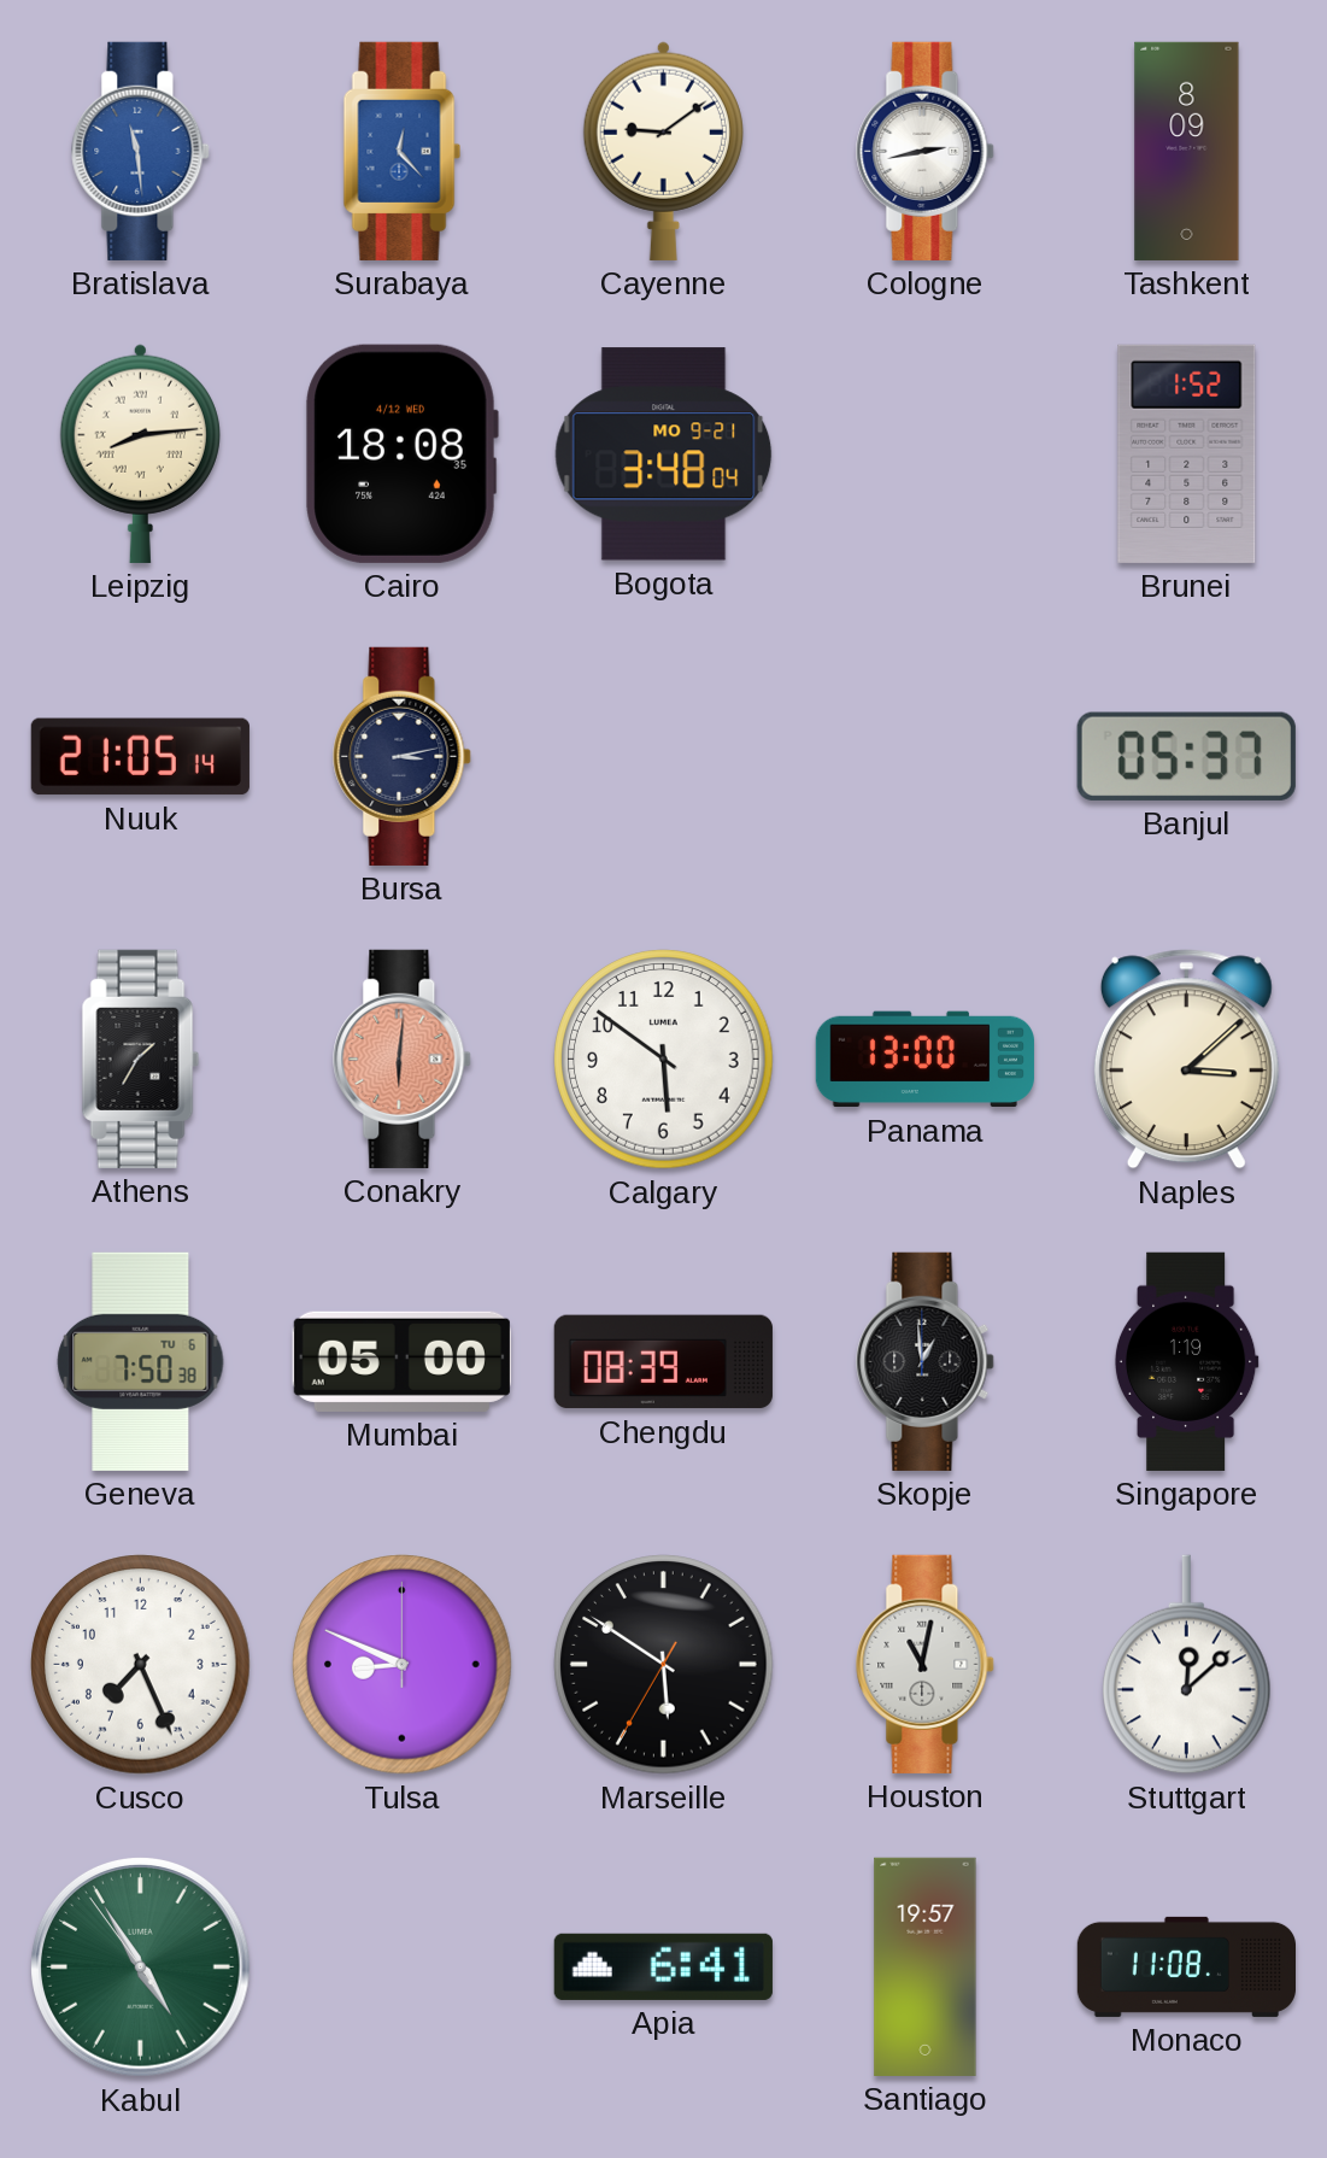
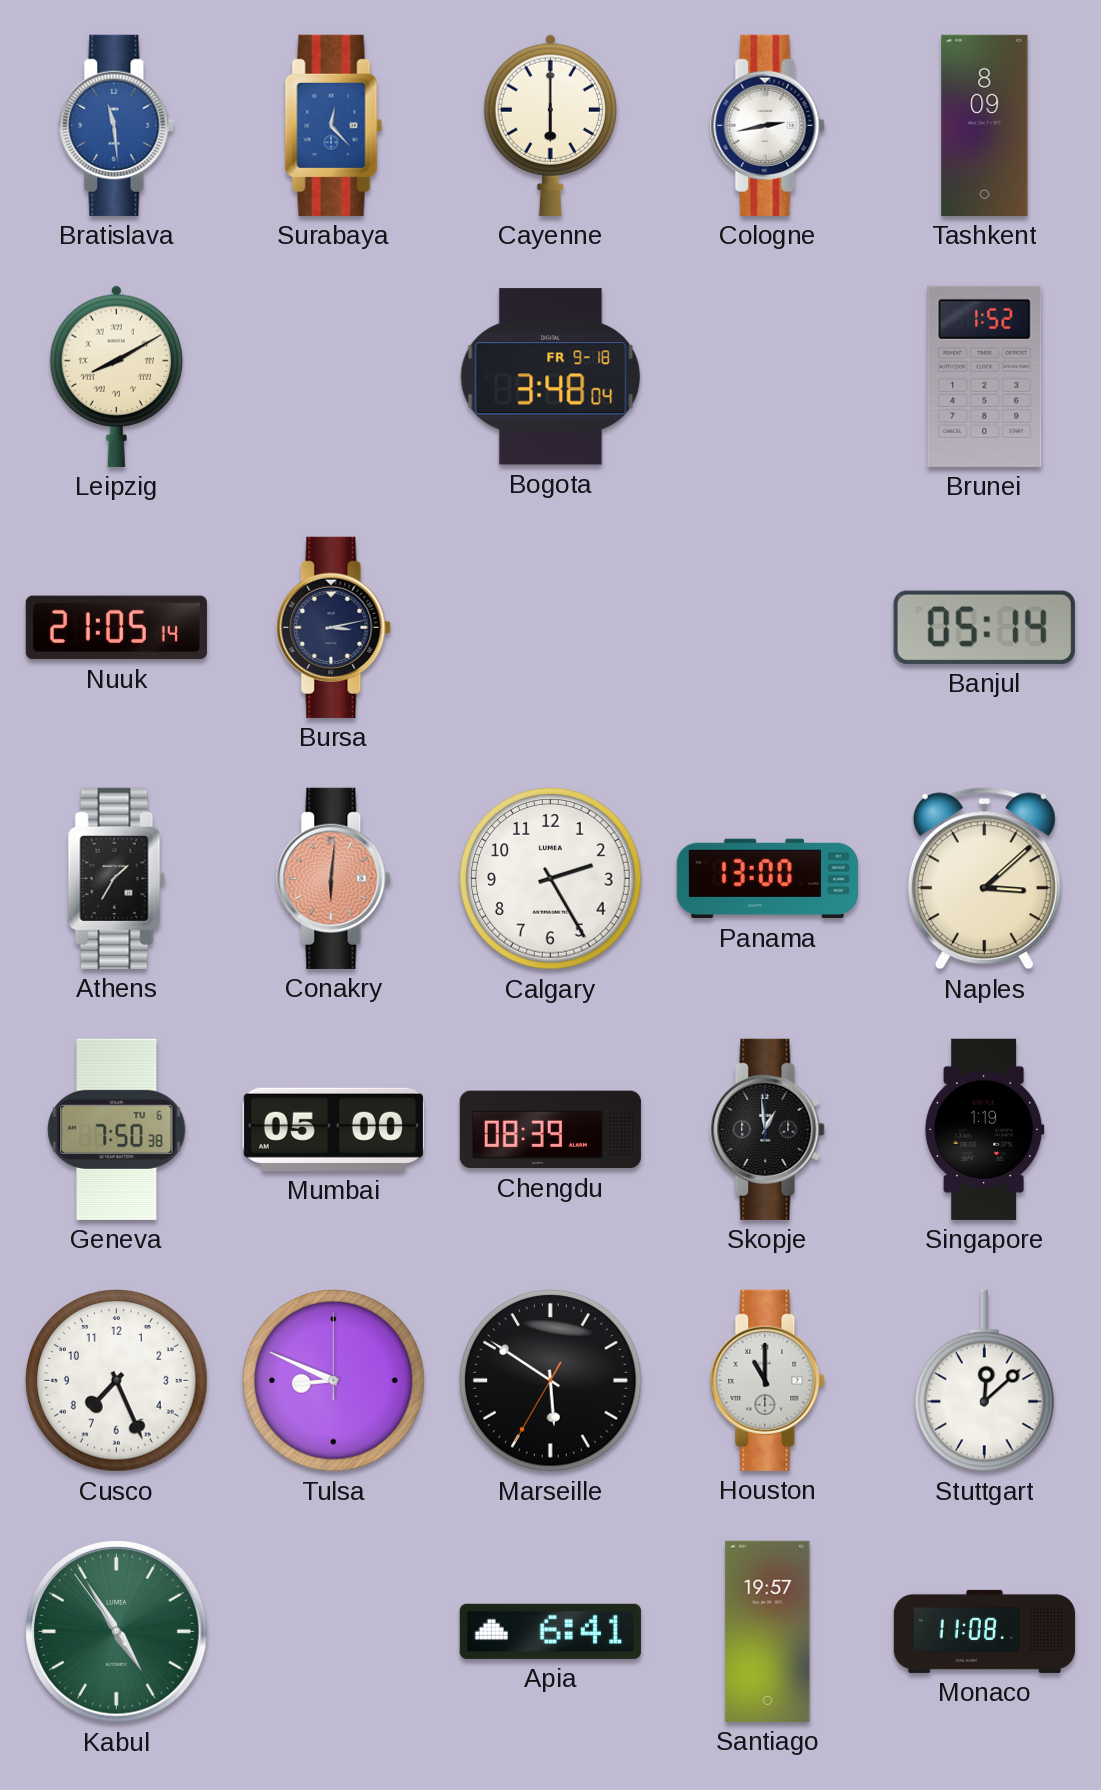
Cayenne: 9:09 -> 6:00
Leipzig: 8:14 -> 8:10
Cairo: 18:08 -> none
Bogota date: MO 9-21 -> FR 9-18
Banjul: 05:37 -> 05:14
Calgary: 5:51 -> 2:25
Houston: 11:02 -> 11:00
